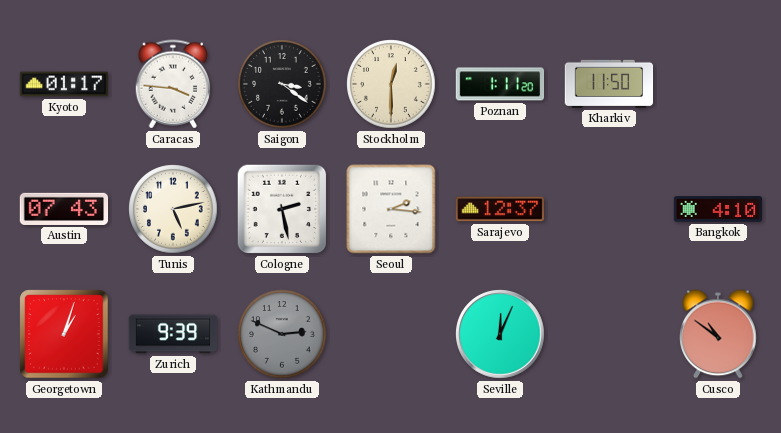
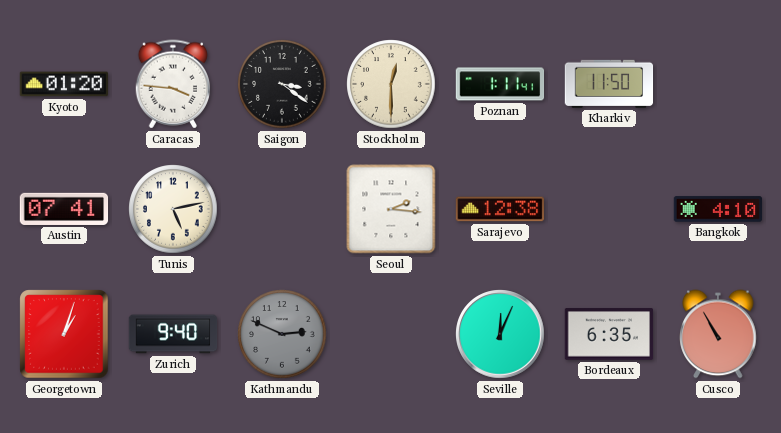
Kyoto: 01:17 -> 01:20
Poznan: 1:11:20 -> 1:11:41
Austin: 07:43 -> 07:41
Cologne: 2:28 -> none
Sarajevo: 12:37 -> 12:38
Zurich: 9:39 -> 9:40
Bordeaux: none -> 6:35
Cusco: 10:51 -> 10:55
